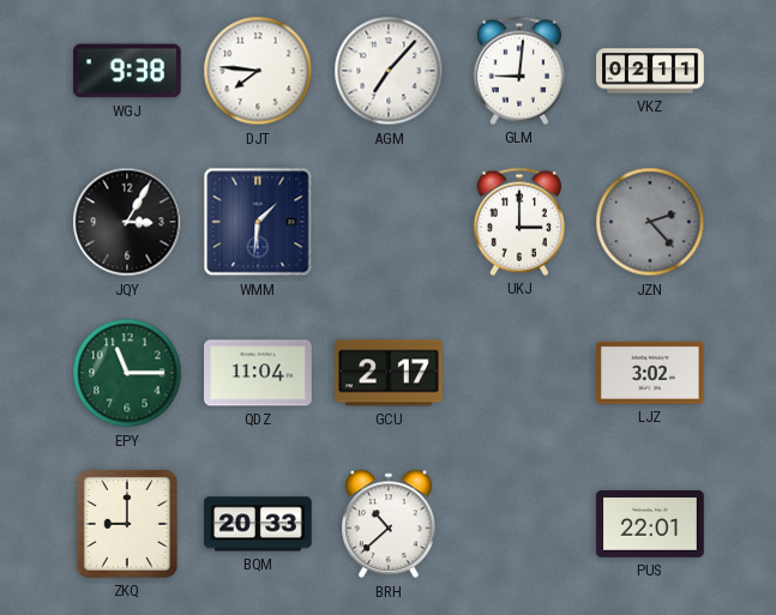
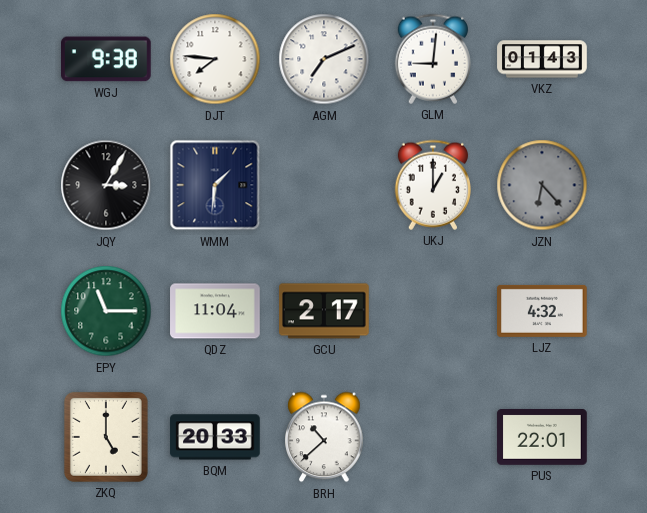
AGM: 7:07 -> 7:11
VKZ: 02:11 -> 01:43
UKJ: 3:00 -> 1:00
JZN: 2:23 -> 6:23
LJZ: 3:02 -> 4:32
ZKQ: 9:00 -> 5:00
